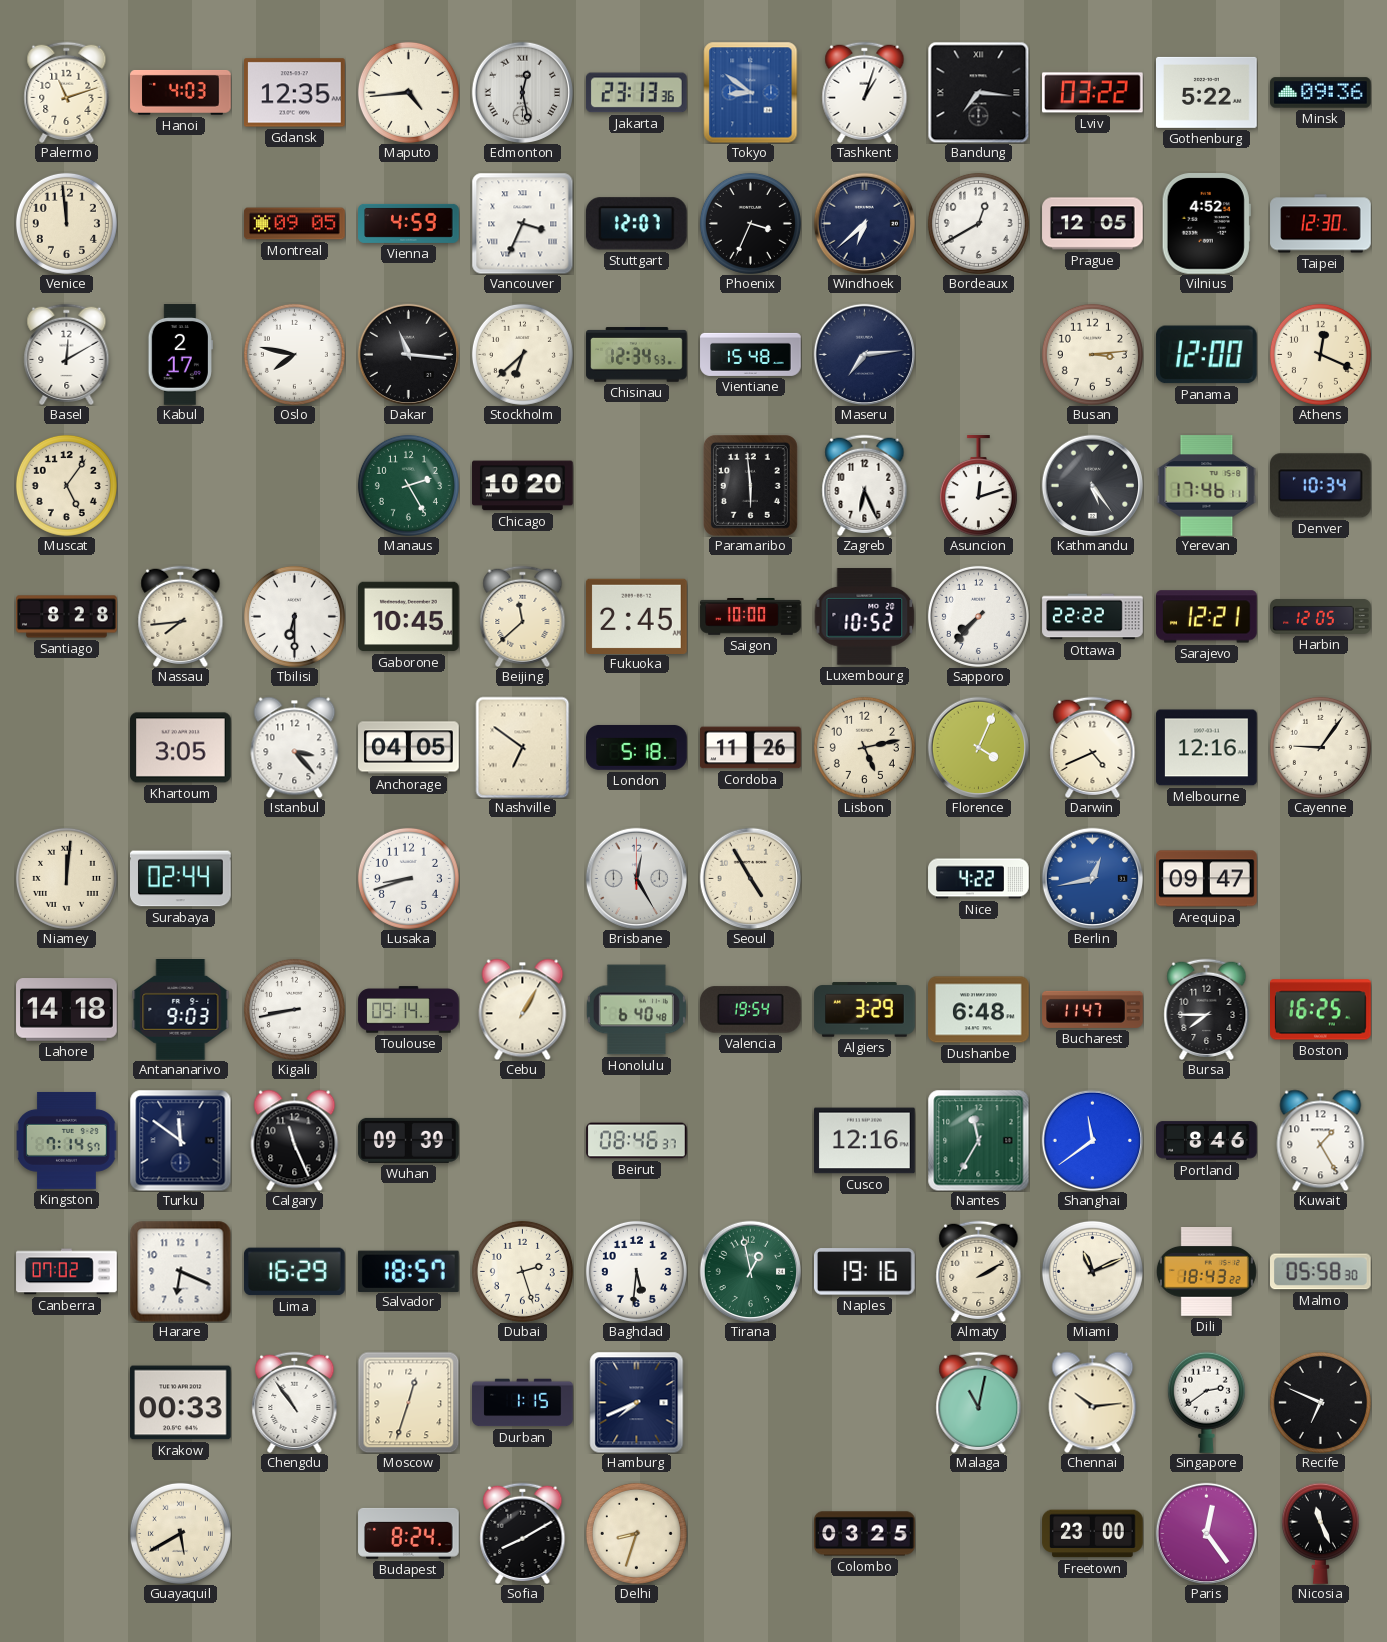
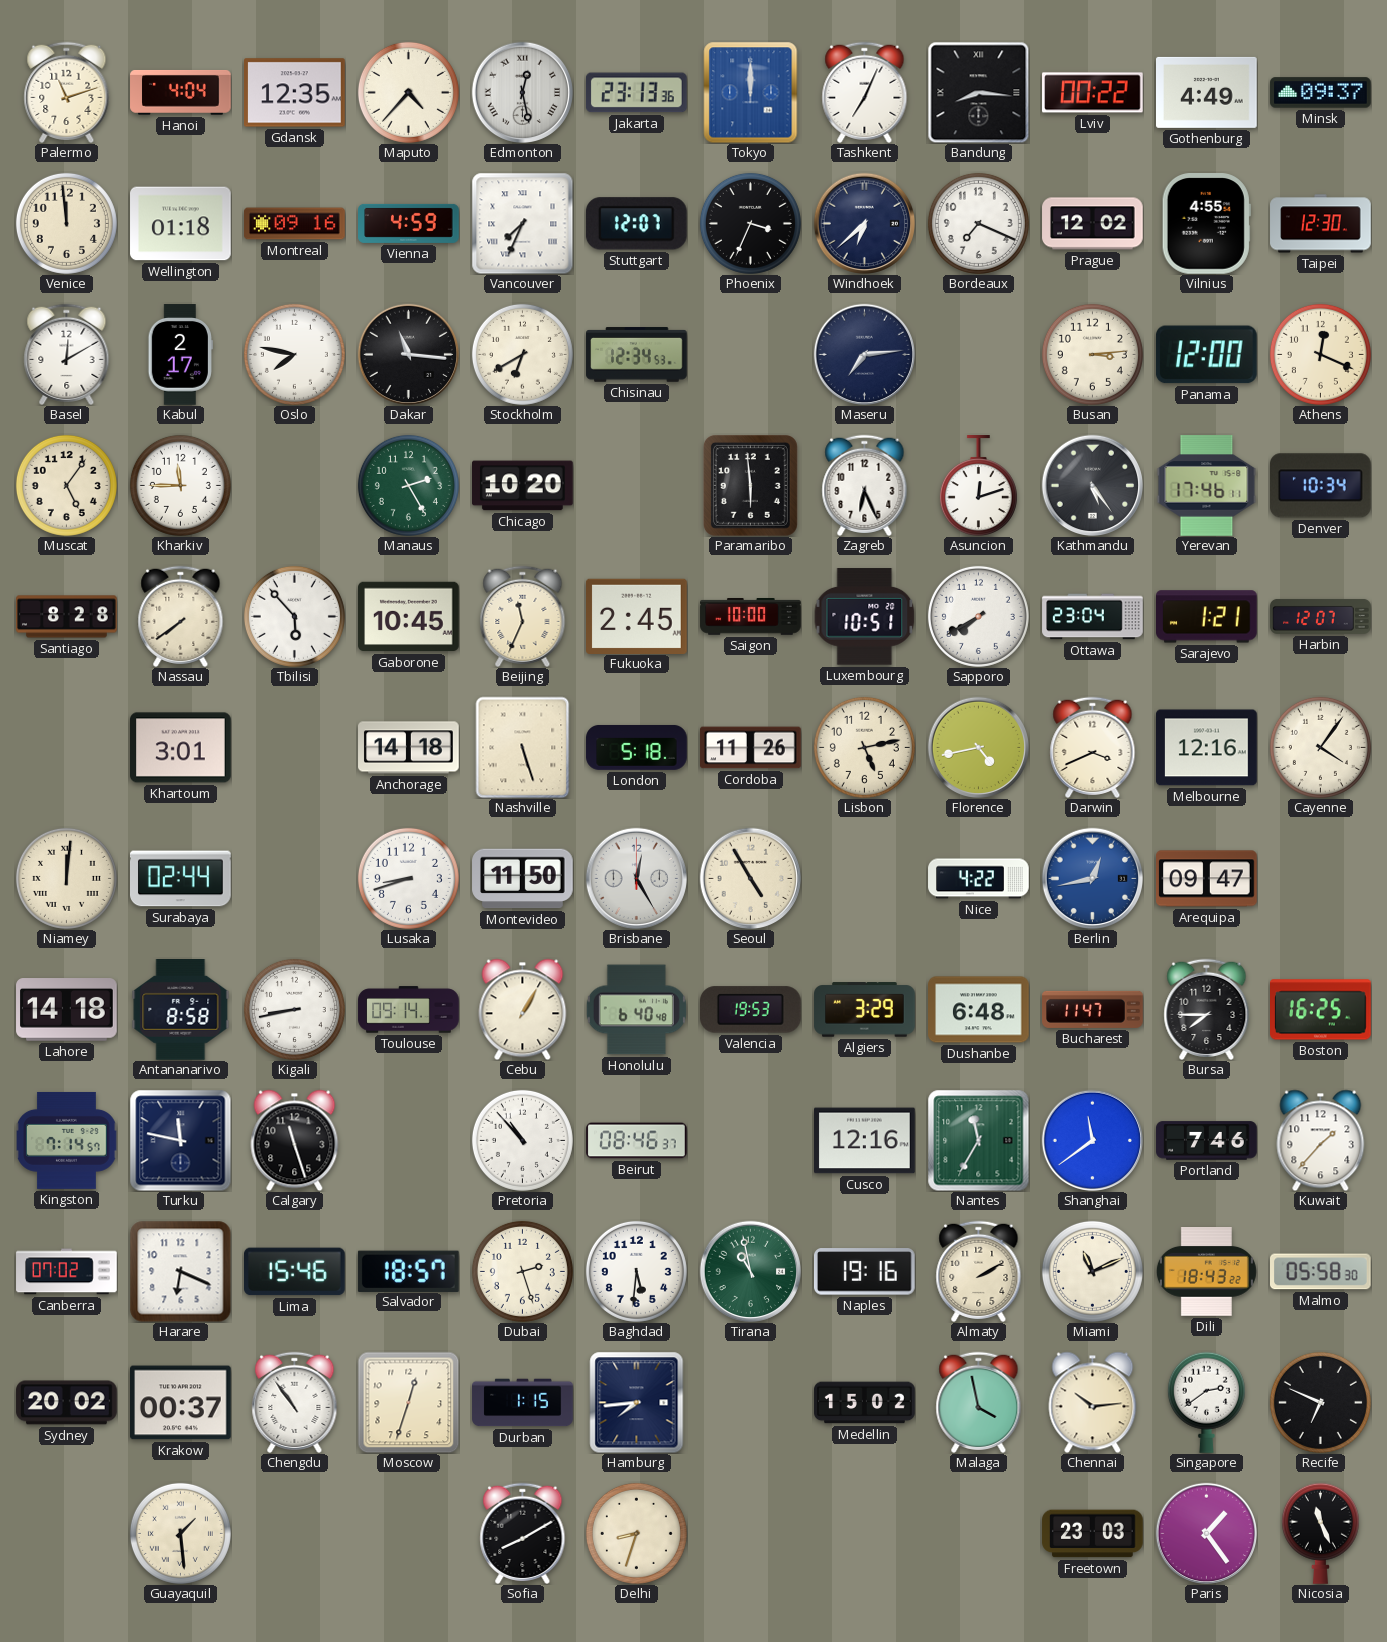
Hanoi: 4:03 -> 4:04
Maputo: 4:44 -> 4:37
Tokyo: 8:51 -> 12:00
Tashkent: 1:03 -> 7:04
Bandung: 7:16 -> 8:16
Lviv: 03:22 -> 00:22
Gothenburg: 5:22 -> 4:49
Minsk: 09:36 -> 09:37
Wellington: none -> 01:18
Montreal: 09:05 -> 09:16
Vancouver: 3:34 -> 7:34
Bordeaux: 12:40 -> 7:19
Prague: 12:05 -> 12:02
Vilnius: 4:52 -> 4:55
Stockholm: 6:38 -> 6:40
Vientiane: 15:48 -> none
Kharkiv: none -> 11:45
Nassau: 7:44 -> 7:39
Tbilisi: 6:30 -> 5:53
Beijing: 11:38 -> 11:34
Luxembourg: 10:52 -> 10:51
Sapporo: 7:37 -> 7:40
Ottawa: 22:22 -> 23:04
Sarajevo: 12:21 -> 1:21
Harbin: 12:05 -> 12:07
Khartoum: 3:05 -> 3:01
Istanbul: 3:23 -> none
Anchorage: 04:05 -> 14:18
Nashville: 6:51 -> 5:27
Florence: 4:04 -> 4:43
Darwin: 4:41 -> 3:41
Cayenne: 9:06 -> 4:06
Montevideo: none -> 11:50
Antananarivo: 9:03 -> 8:58
Valencia: 19:54 -> 19:53
Turku: 11:51 -> 11:47
Calgary: 11:26 -> 11:27
Wuhan: 09:39 -> none
Pretoria: none -> 10:53
Portland: 8:46 -> 7:46
Kuwait: 1:25 -> 1:37
Lima: 16:29 -> 15:46
Tirana: 12:58 -> 10:58
Sydney: none -> 20:02
Krakow: 00:33 -> 00:37
Hamburg: 7:41 -> 7:44
Medellin: none -> 15:02
Malaga: 11:02 -> 3:58
Guayaquil: 5:40 -> 1:29
Budapest: 8:24 -> none
Colombo: 03:25 -> none
Freetown: 23:00 -> 23:03
Paris: 12:24 -> 1:24
